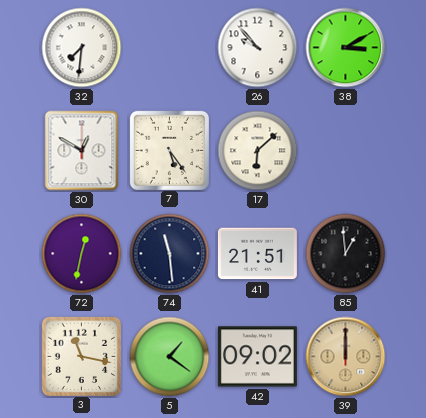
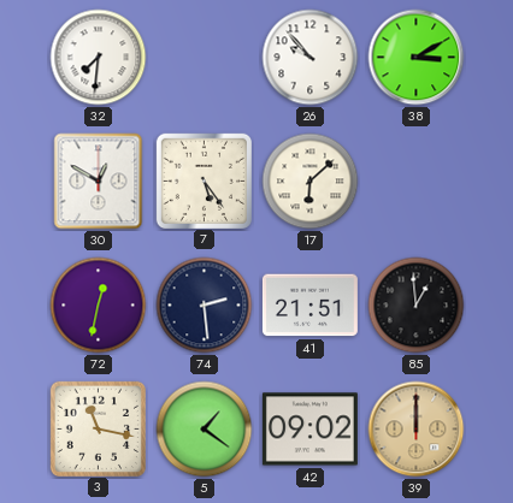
74: 11:29 -> 2:29
